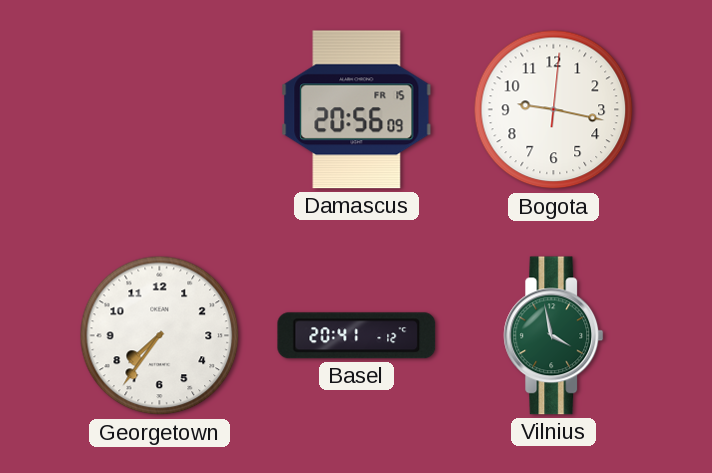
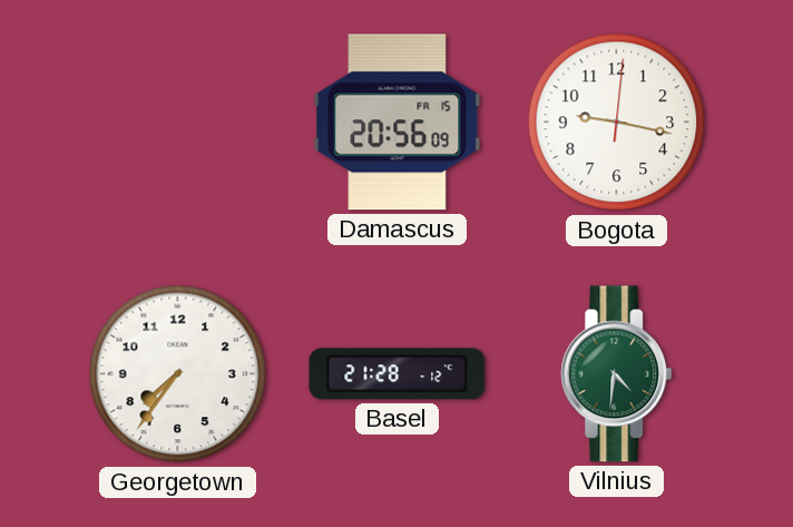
Basel: 20:41 -> 21:28
Vilnius: 3:58 -> 4:31
